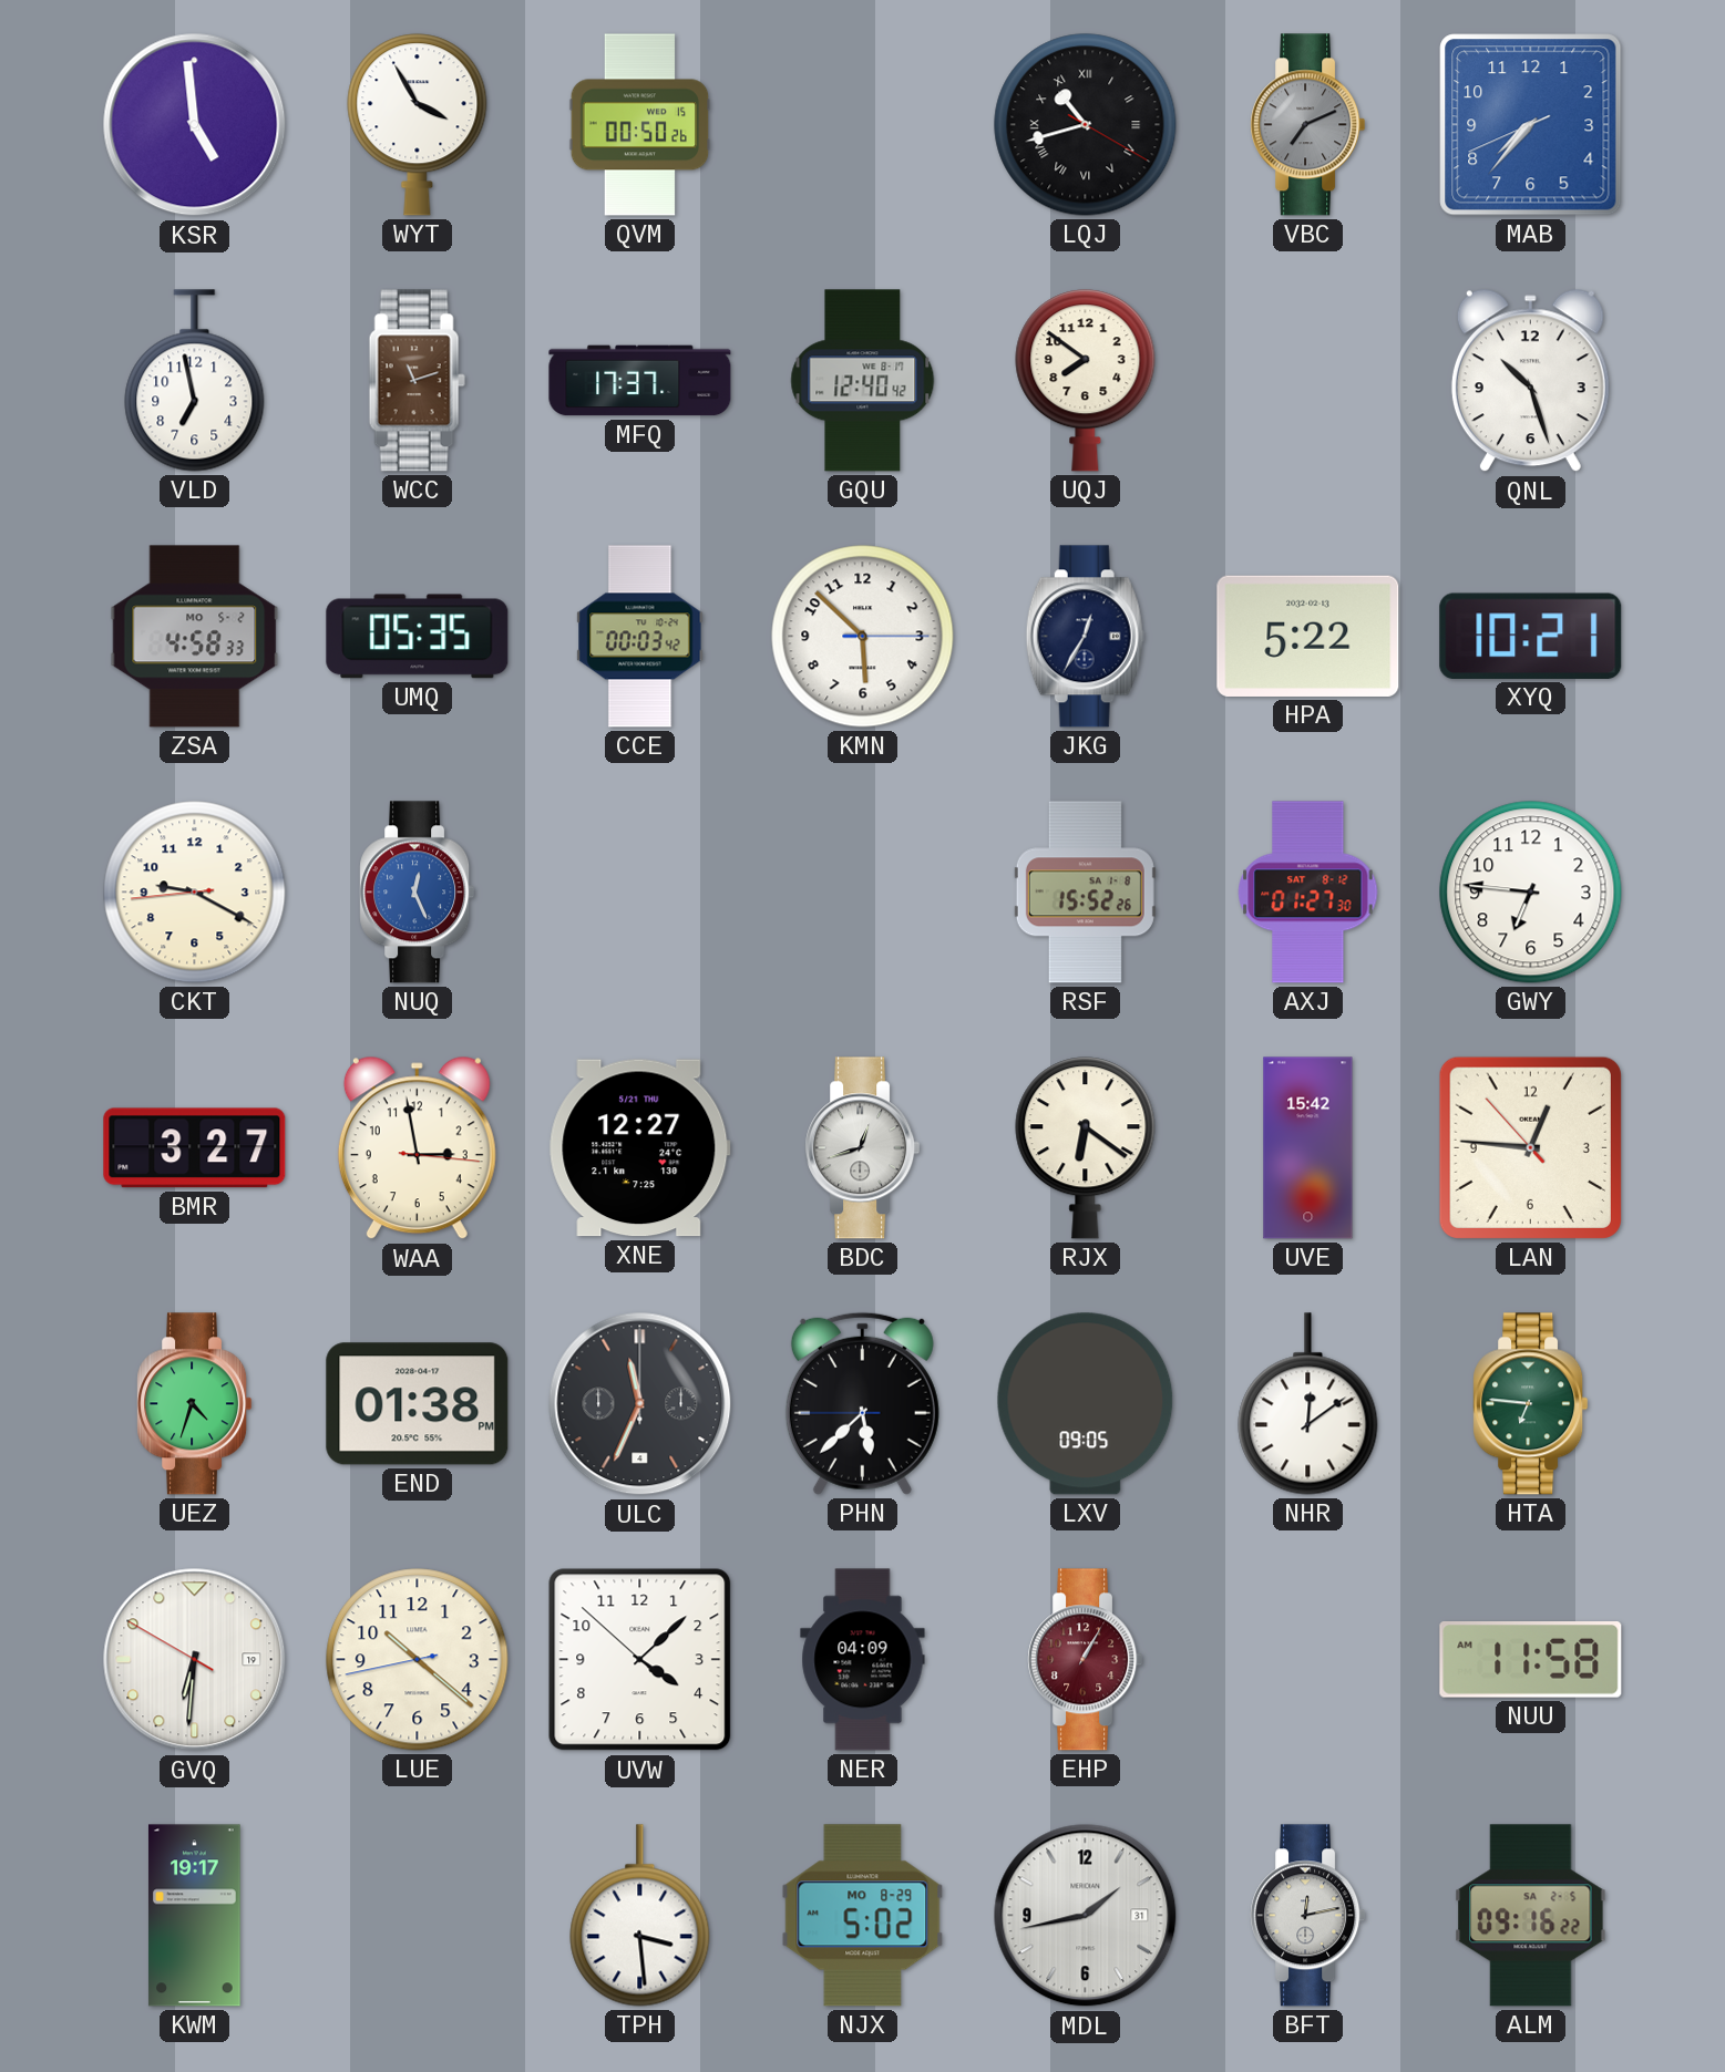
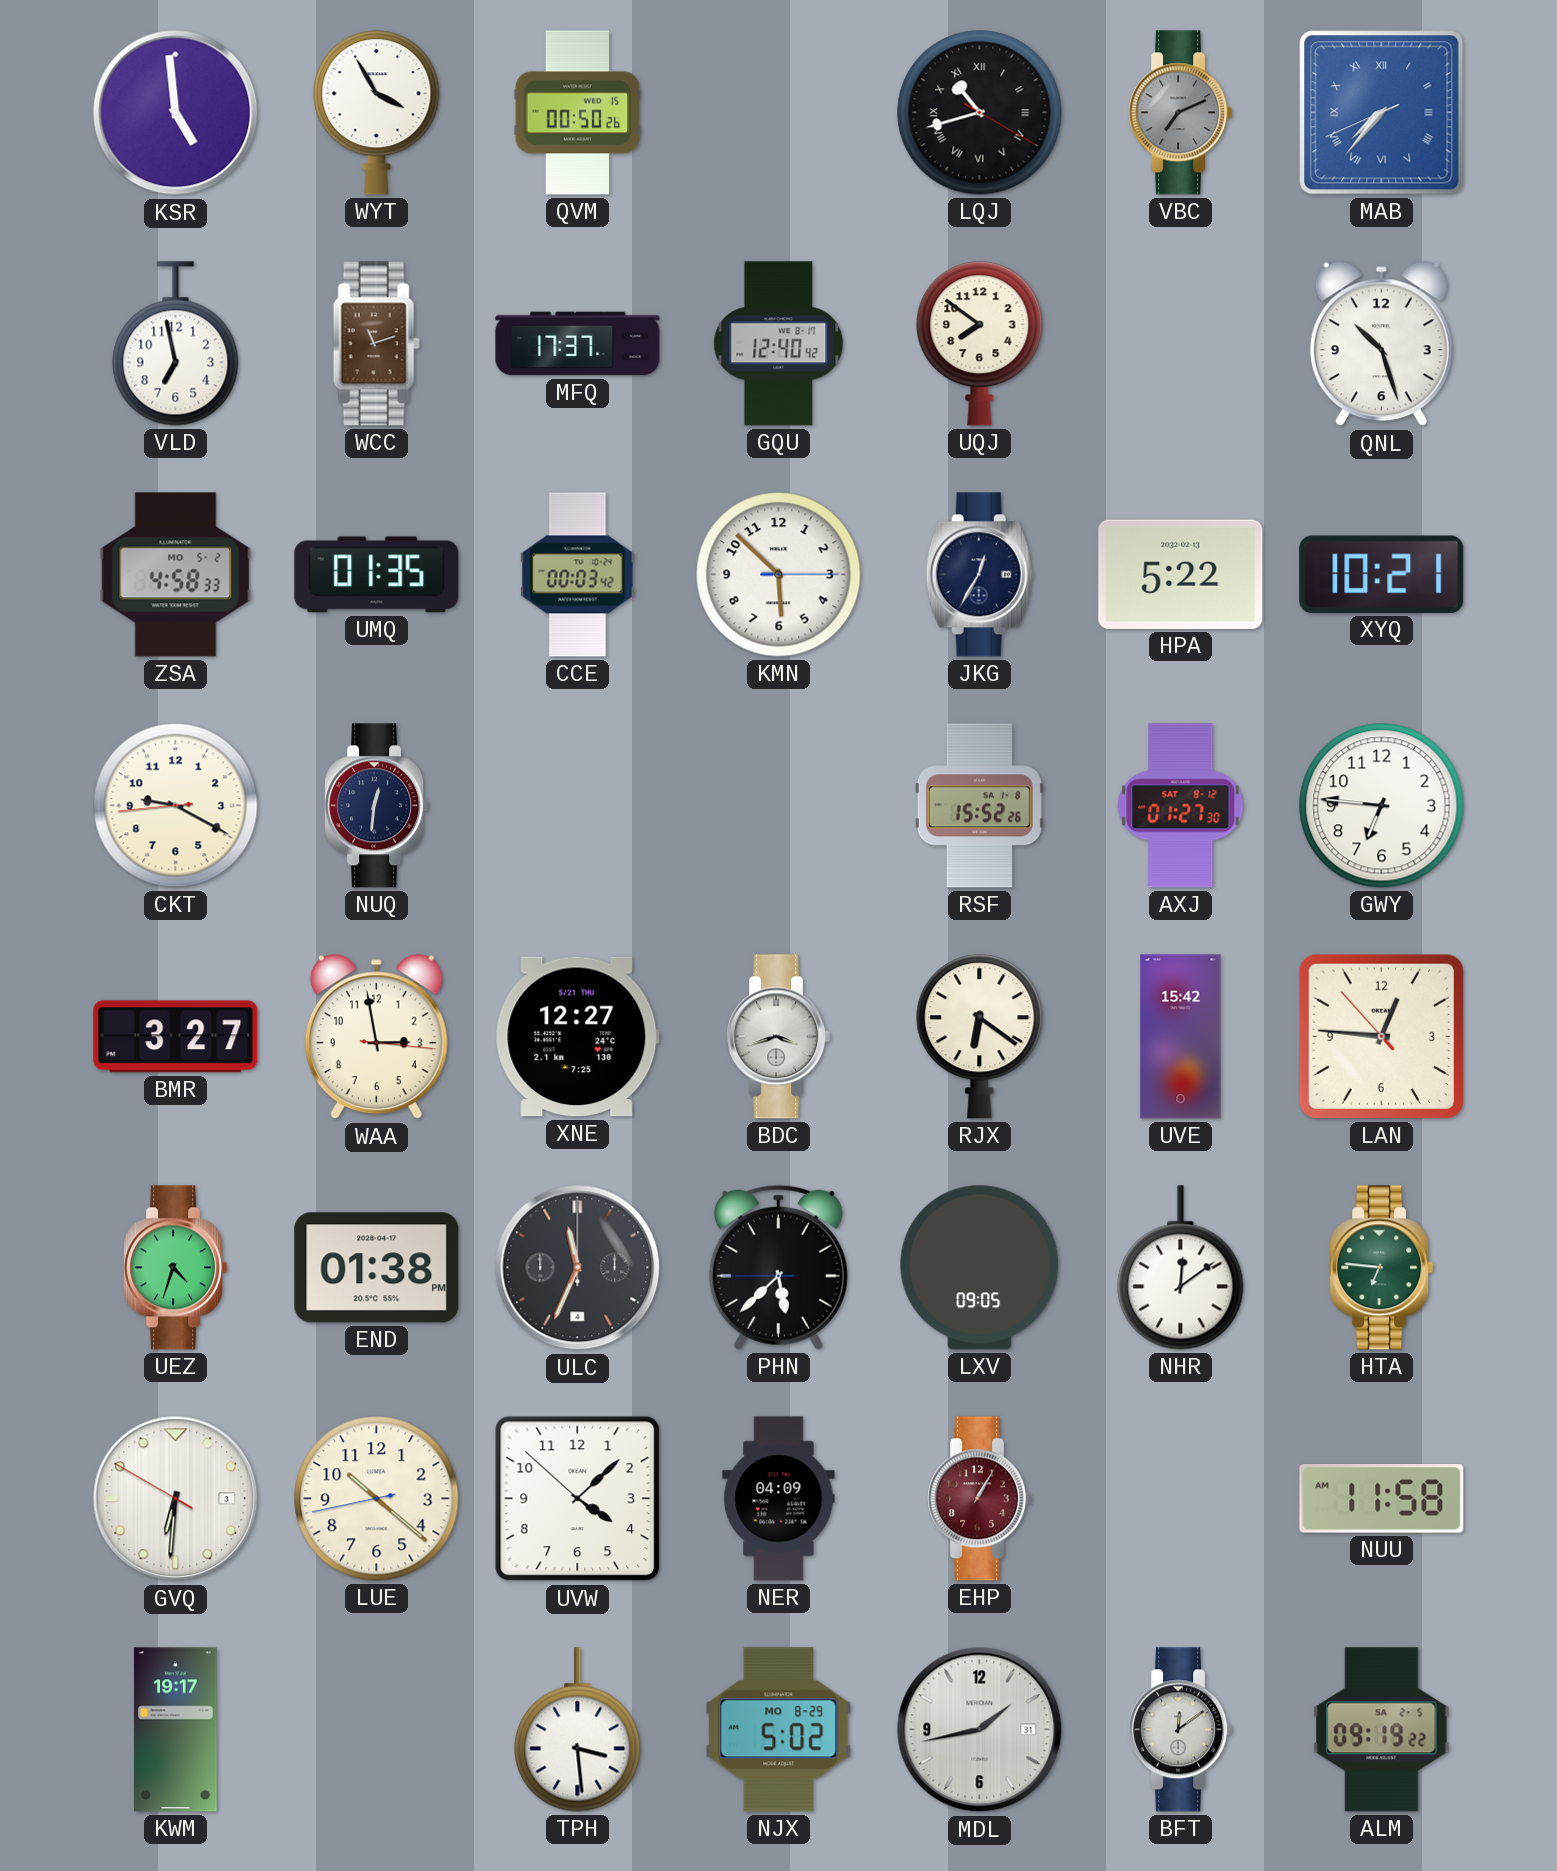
MAB numerals: Arabic -> Roman
UMQ: 05:35 -> 01:35
NUQ: 12:26 -> 12:31
NUQ dial: blue -> navy
BDC: 12:42 -> 3:42
GVQ date: 19 -> 3
BFT: 12:13 -> 12:09
ALM: 09:16 -> 09:19
